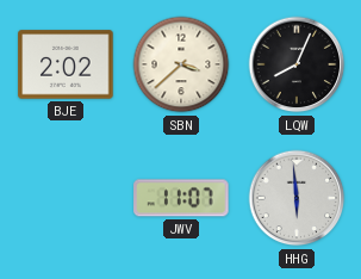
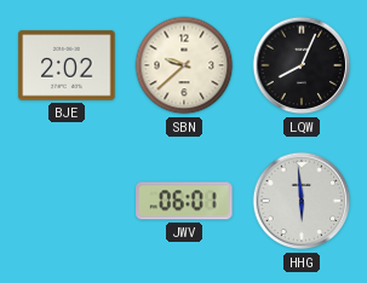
SBN: 3:38 -> 9:38
JWV: 11:07 -> 06:01
